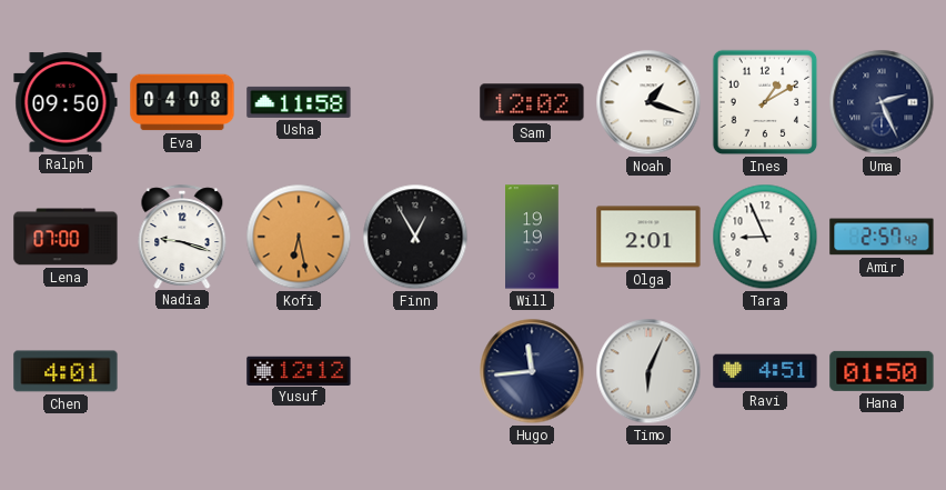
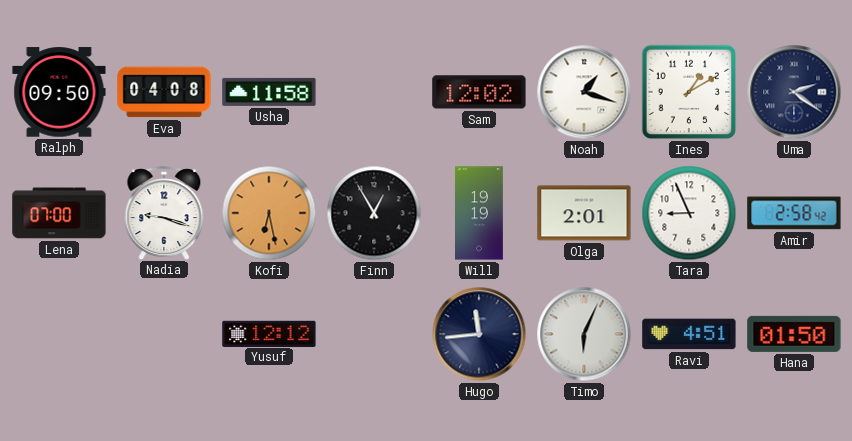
Uma: 2:26 -> 2:21
Amir: 2:57 -> 2:58
Chen: 4:01 -> none
